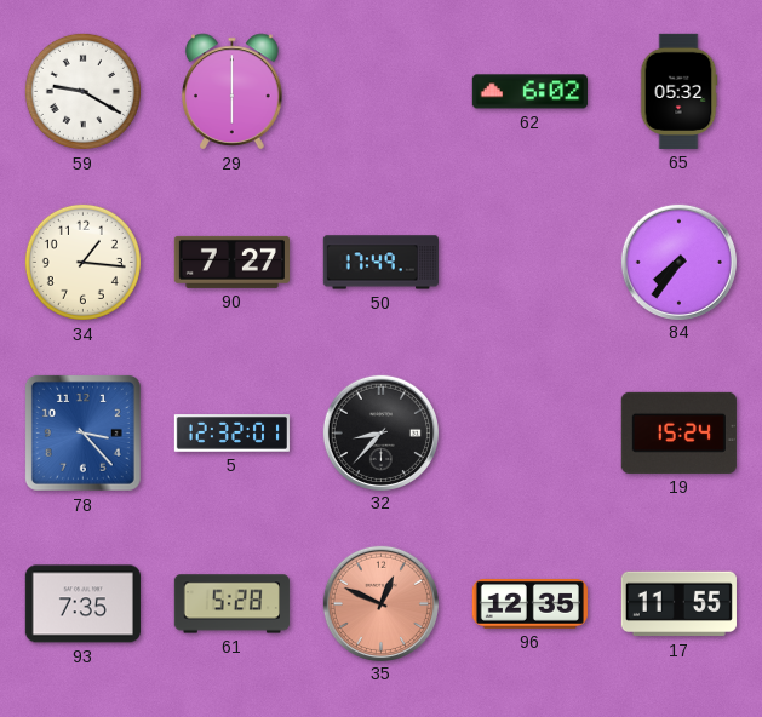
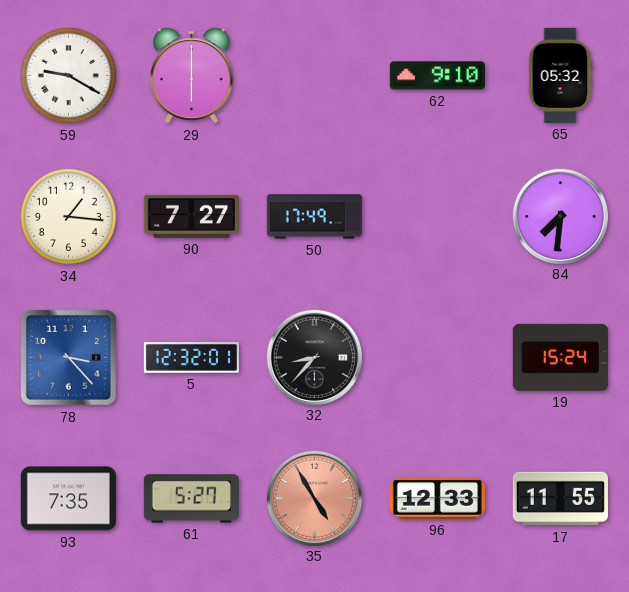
62: 6:02 -> 9:10
84: 7:36 -> 7:31
61: 5:28 -> 5:27
35: 12:49 -> 4:55
96: 12:35 -> 12:33
